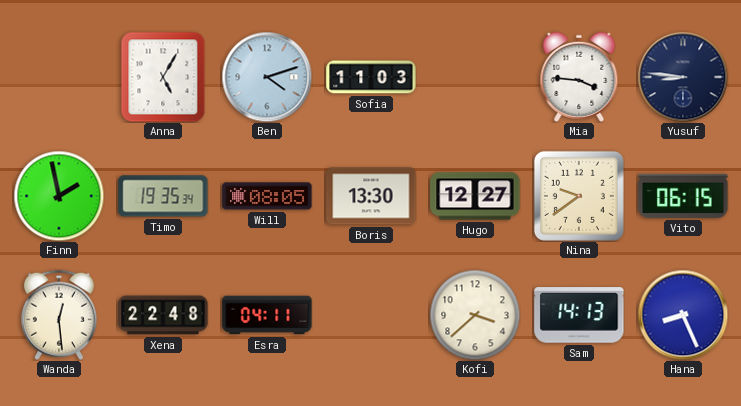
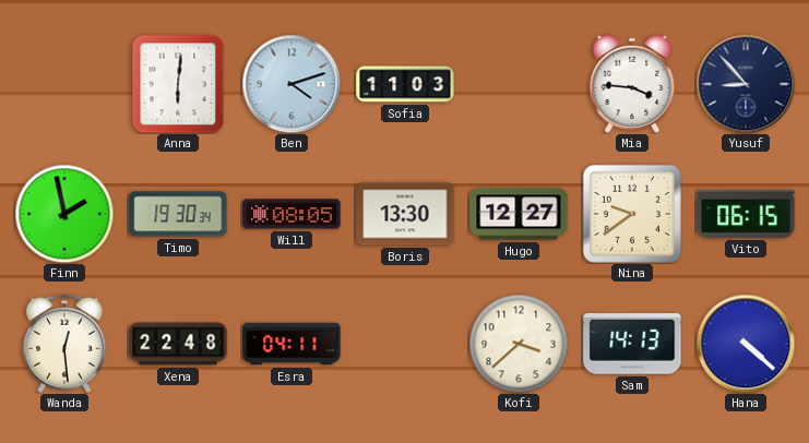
Anna: 5:05 -> 6:01
Yusuf: 8:46 -> 8:53
Timo: 19:35 -> 19:30
Hana: 8:26 -> 4:22
